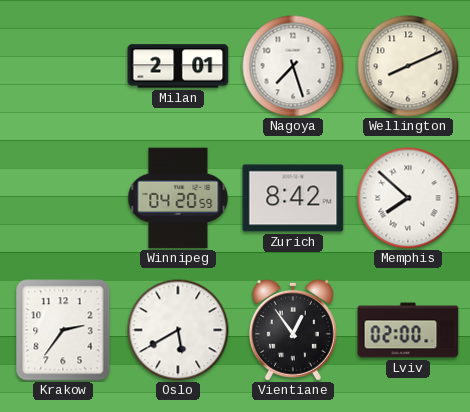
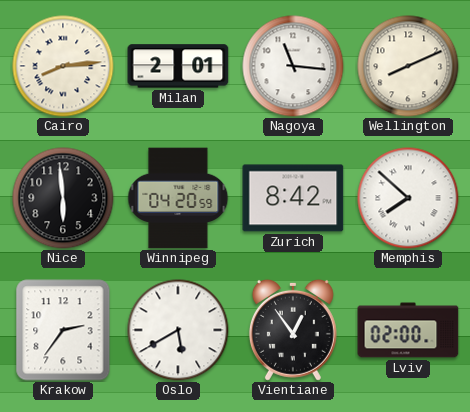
Cairo: none -> 8:14
Nagoya: 7:27 -> 11:16
Nice: none -> 5:59
